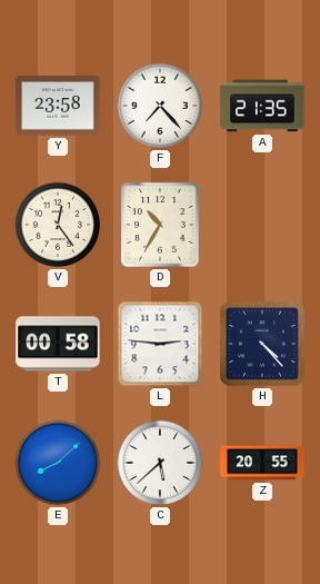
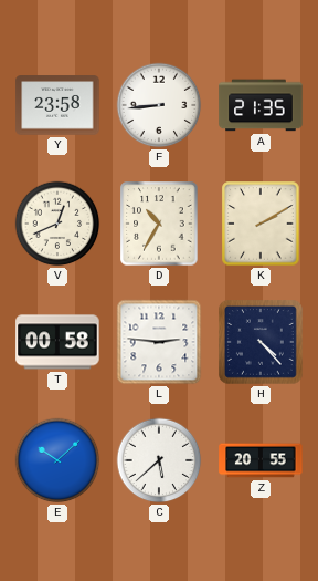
F: 7:23 -> 8:44
V: 12:24 -> 12:41
K: none -> 2:10
E: 8:08 -> 10:08
